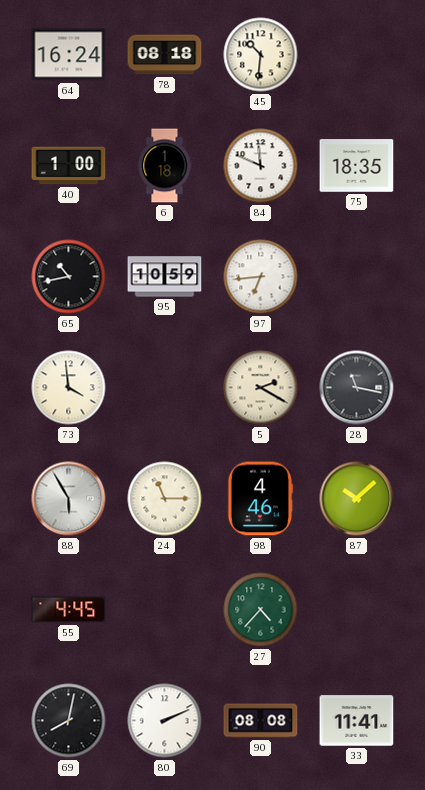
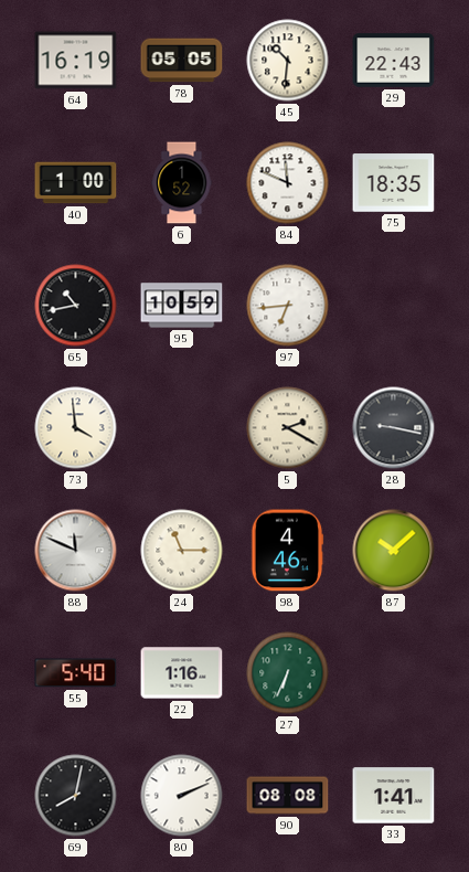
64: 16:24 -> 16:19
78: 08:18 -> 05:05
29: none -> 22:43
6: 1:18 -> 1:52
28: 11:17 -> 9:17
88: 5:55 -> 11:49
55: 4:45 -> 5:40
22: none -> 1:16
27: 4:37 -> 6:34
33: 11:41 -> 1:41
